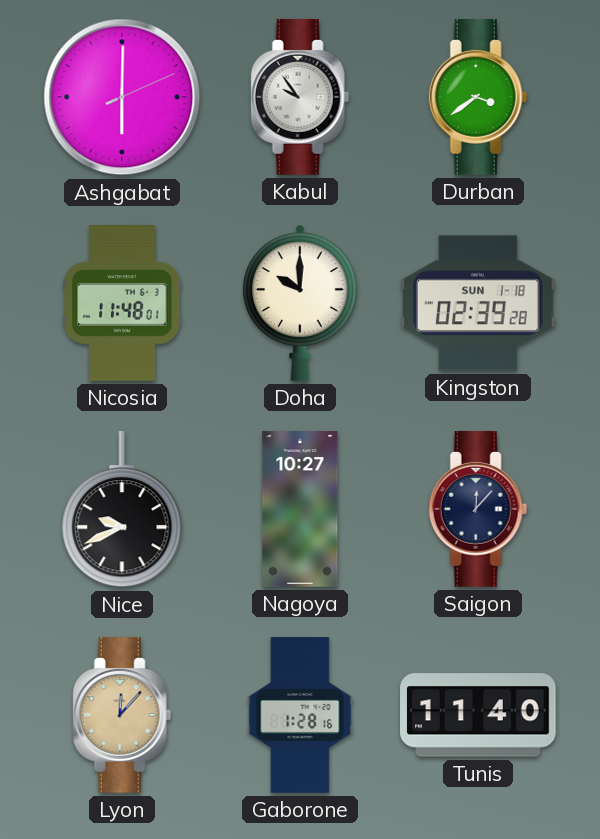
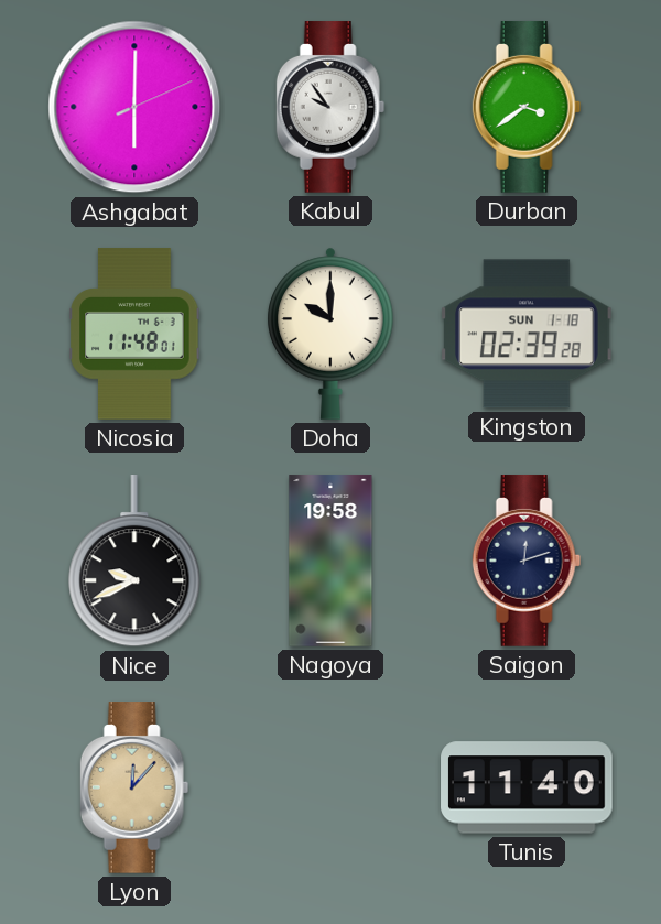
Nagoya: 10:27 -> 19:58
Saigon: 12:07 -> 12:12
Gaborone: 1:28 -> none
